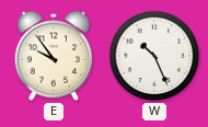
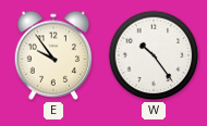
W: 10:26 -> 10:24
